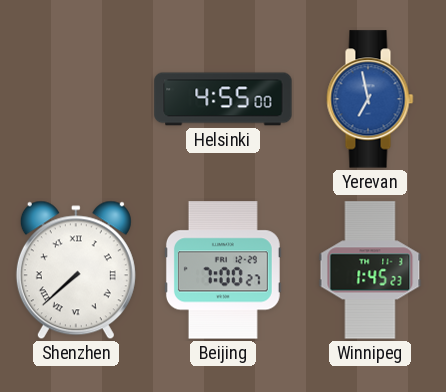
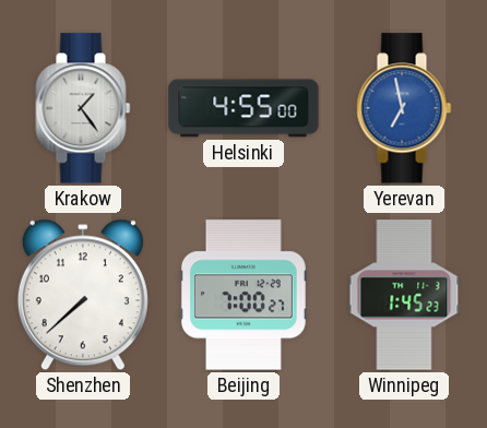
Krakow: none -> 1:24
Shenzhen numerals: Roman -> Arabic
